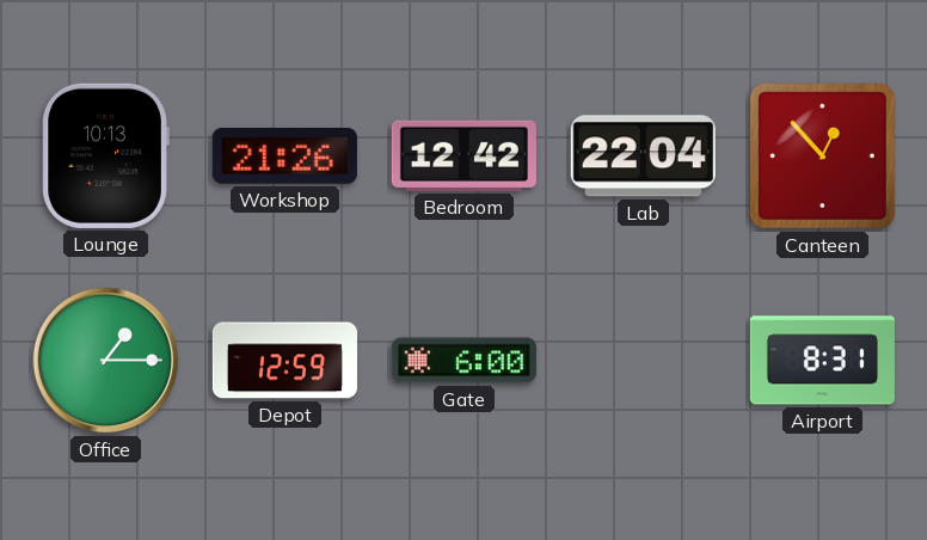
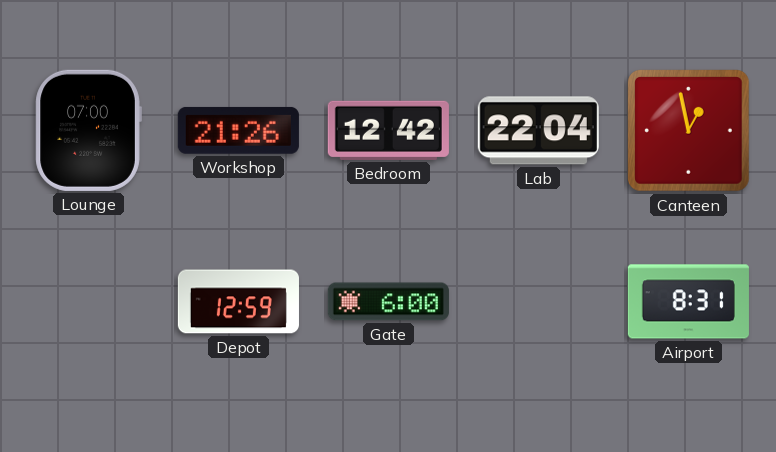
Lounge: 10:13 -> 07:00
Canteen: 12:53 -> 12:58
Office: 1:15 -> none
